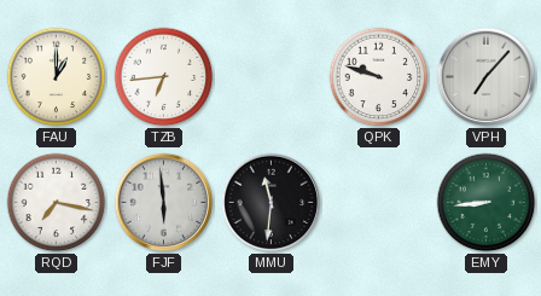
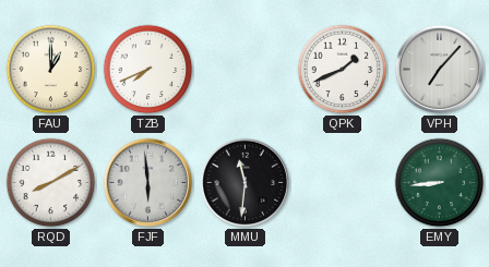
TZB: 6:44 -> 7:41
QPK: 9:48 -> 1:41
RQD: 7:17 -> 8:10
